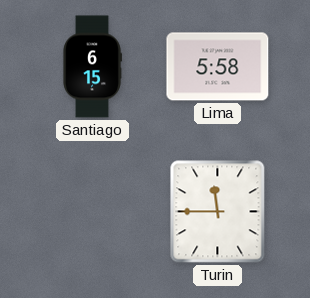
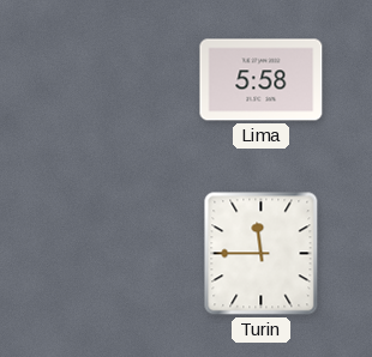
Santiago: 6:15 -> none
